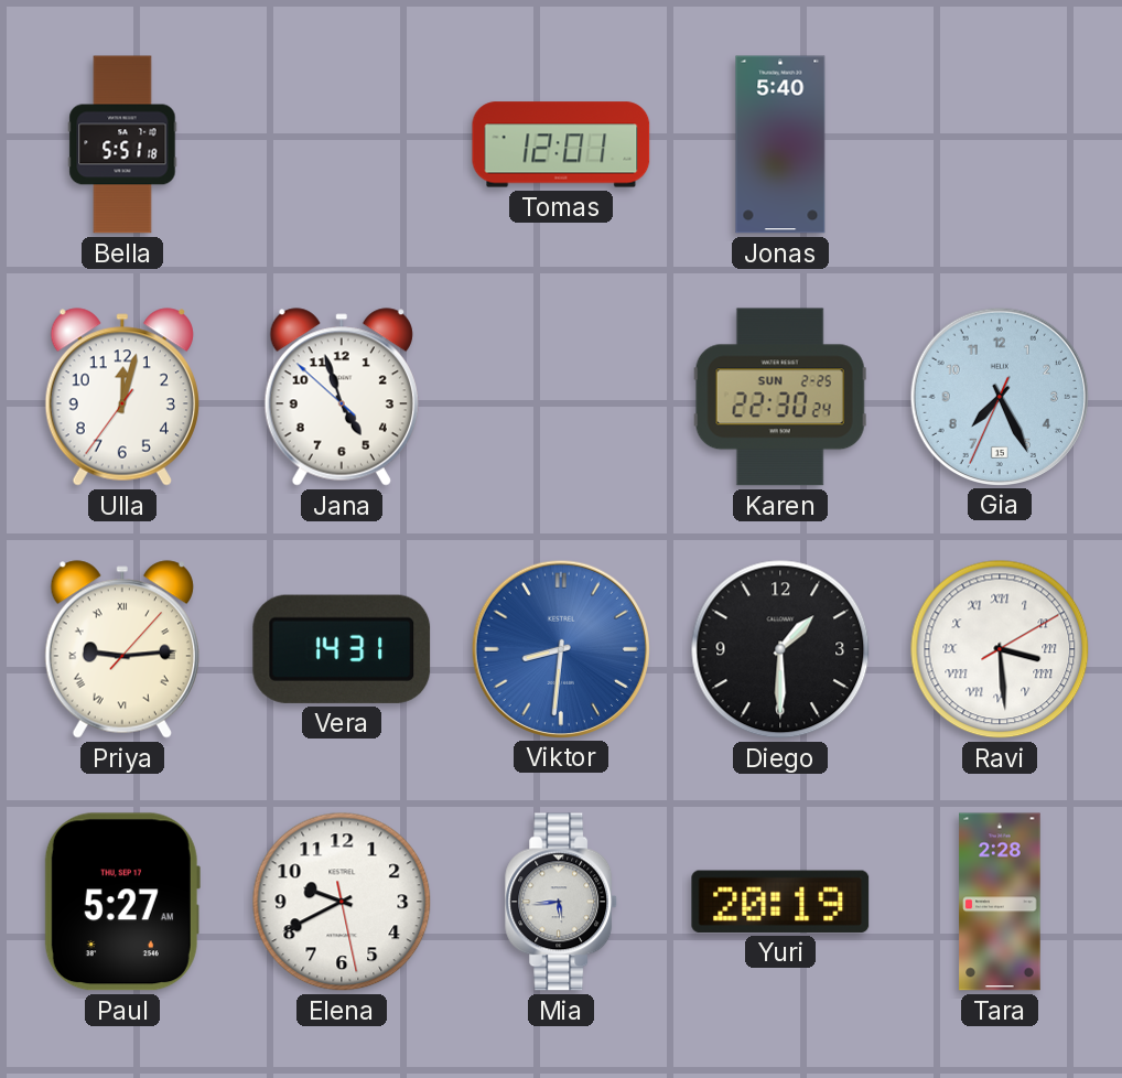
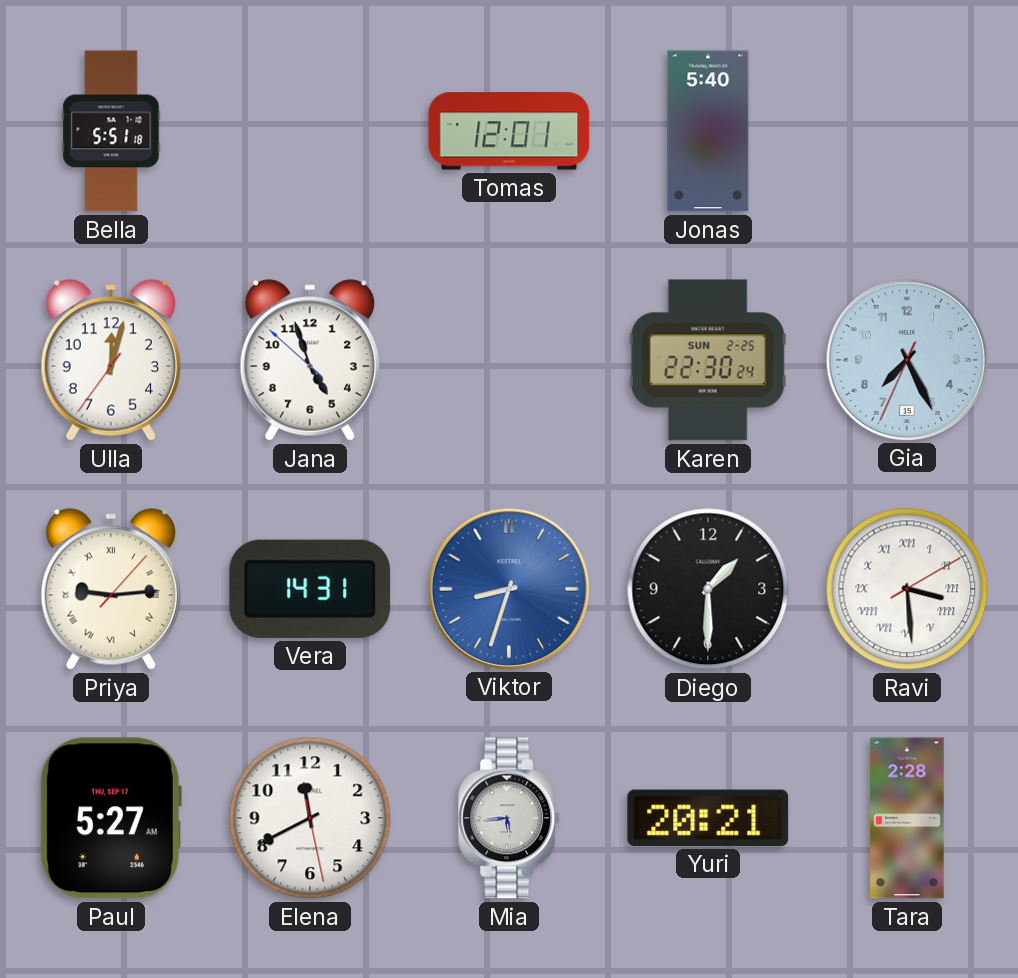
Viktor: 8:31 -> 8:33
Elena: 9:40 -> 11:40
Yuri: 20:19 -> 20:21
